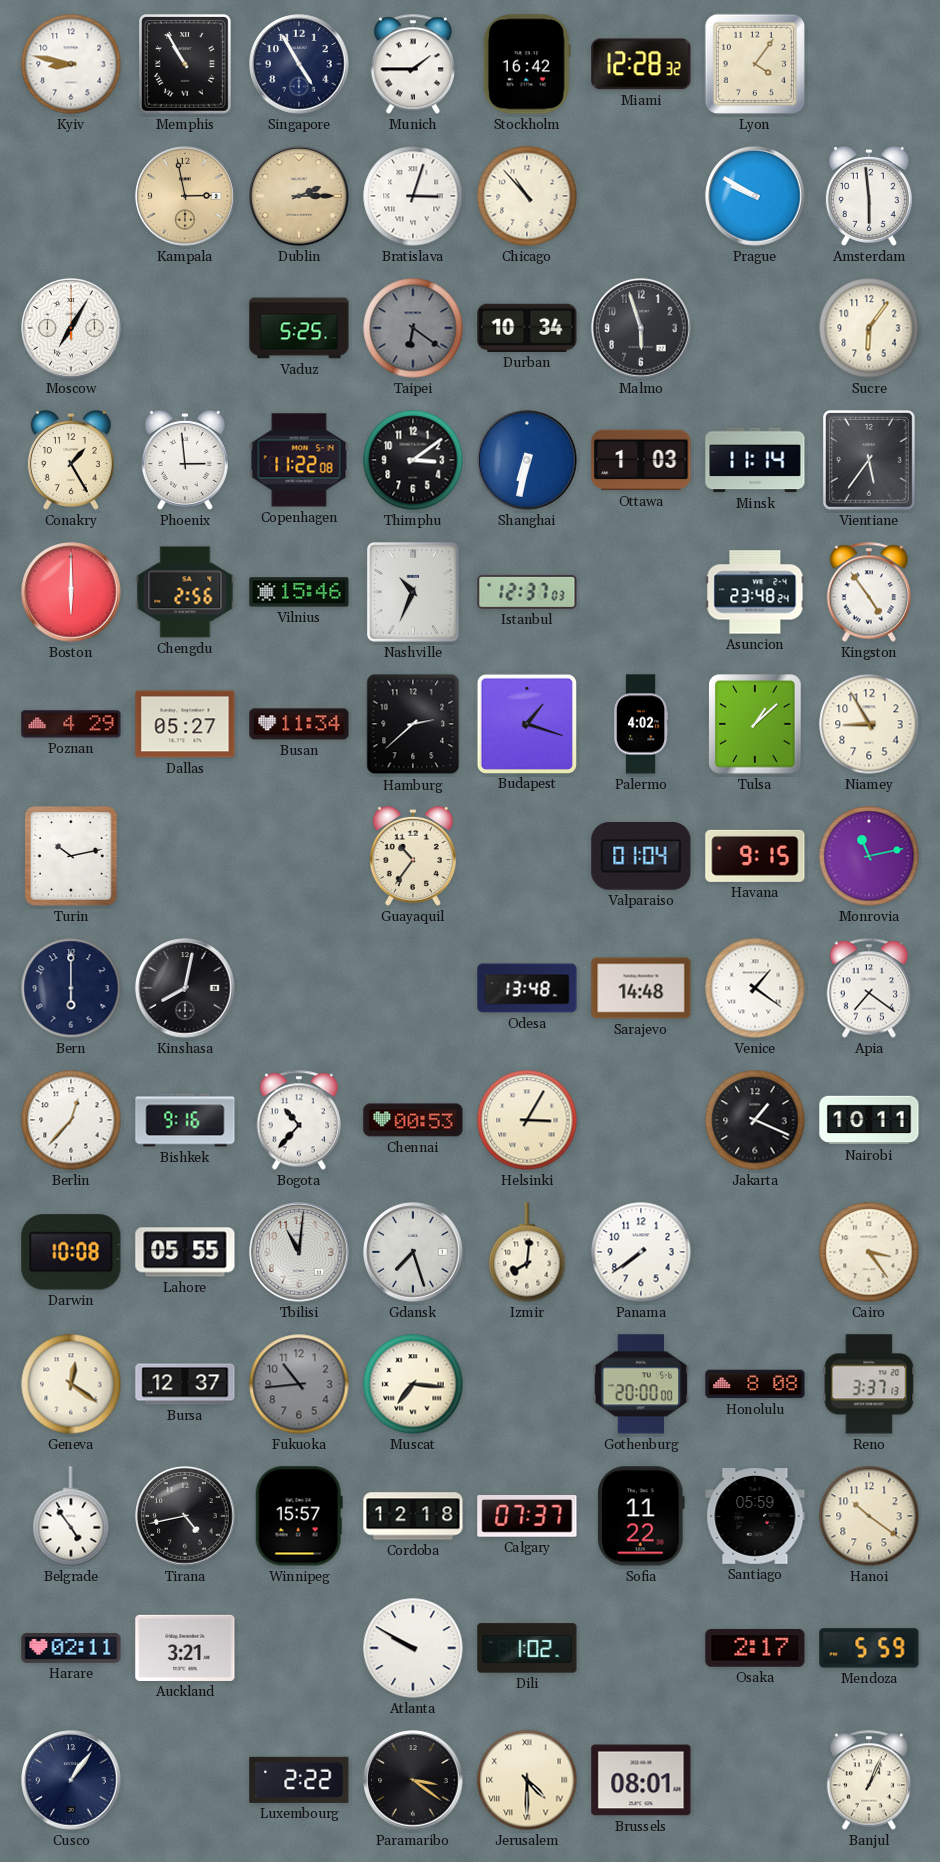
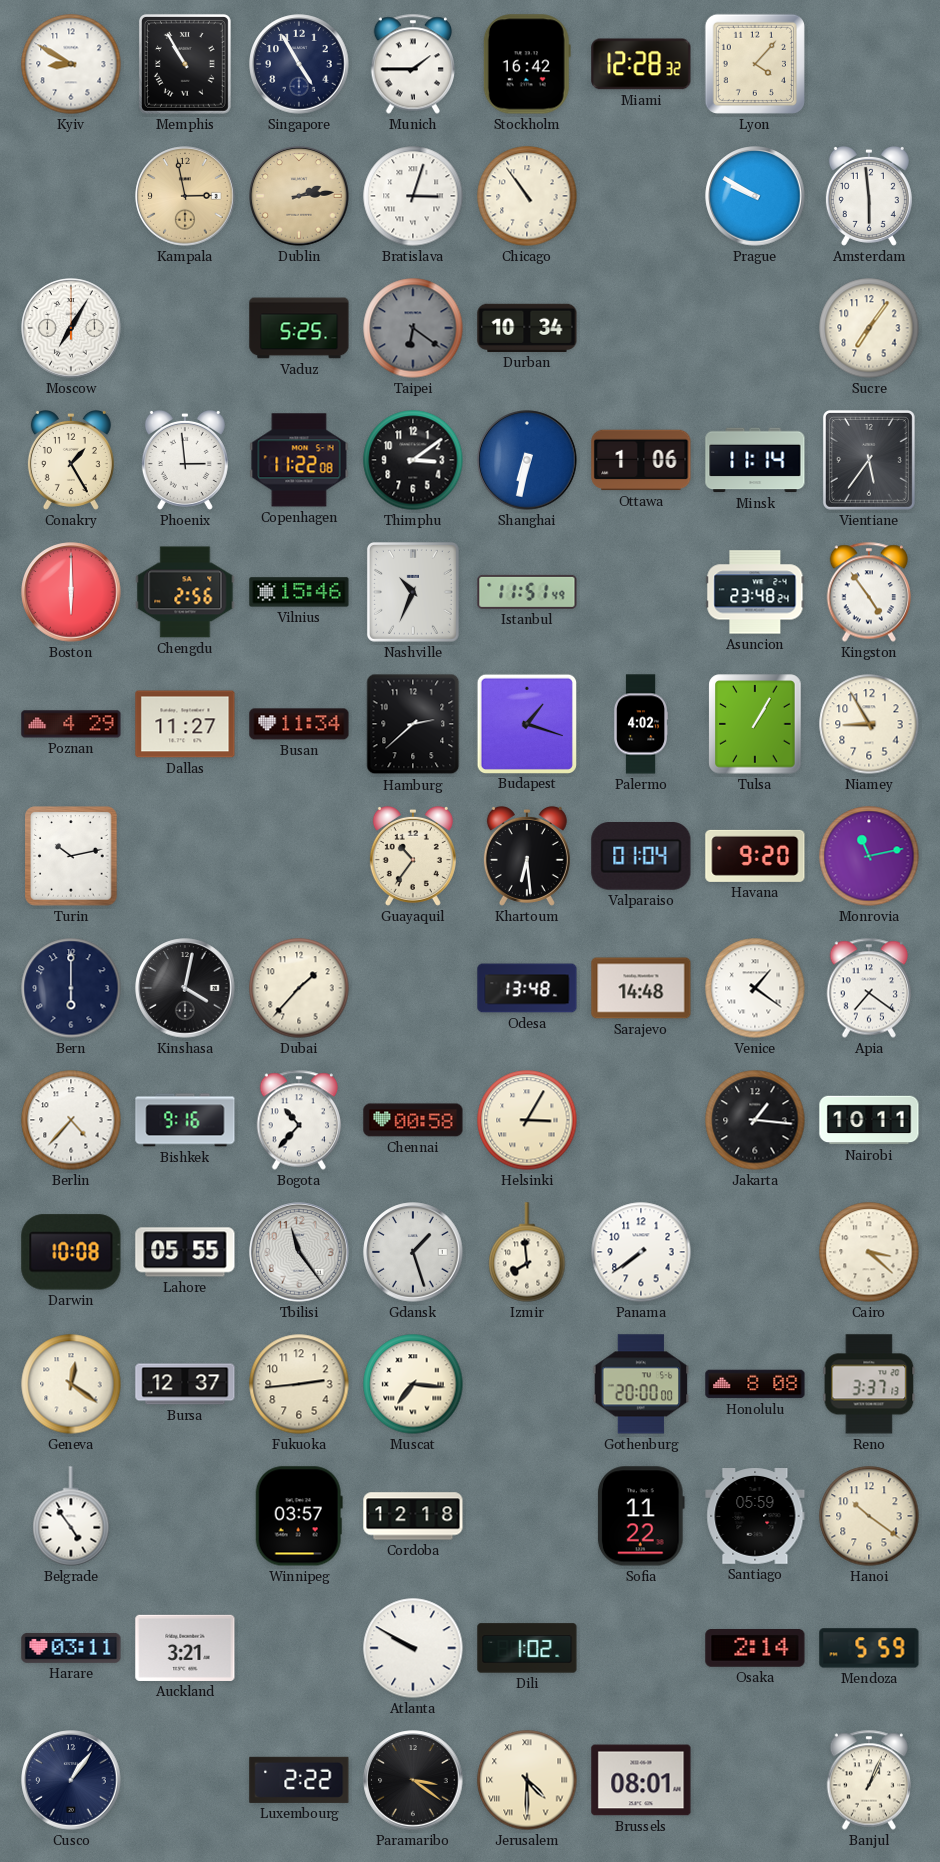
Kyiv: 8:47 -> 8:50
Lyon: 4:06 -> 4:07
Dublin: 2:15 -> 2:14
Chicago: 10:53 -> 10:54
Malmo: 5:57 -> none
Sucre: 6:06 -> 7:06
Ottawa: 1:03 -> 1:06
Istanbul: 12:37 -> 11:51
Dallas: 05:27 -> 11:27
Tulsa: 1:08 -> 1:05
Khartoum: none -> 6:29
Havana: 9:15 -> 9:20
Kinshasa: 8:02 -> 4:02
Dubai: none -> 1:37
Berlin: 12:37 -> 4:37
Chennai: 00:53 -> 00:58
Jakarta: 1:19 -> 1:16
Tbilisi: 11:01 -> 11:24
Gdansk: 7:27 -> 1:27
Izmir: 8:01 -> 7:59
Cairo: 3:24 -> 3:22
Fukuoka: 10:44 -> 2:44
Fukuoka dial: grey -> cream
Tirana: 4:43 -> none
Winnipeg: 15:57 -> 03:57
Calgary: 07:37 -> none
Harare: 02:11 -> 03:11
Osaka: 2:17 -> 2:14
